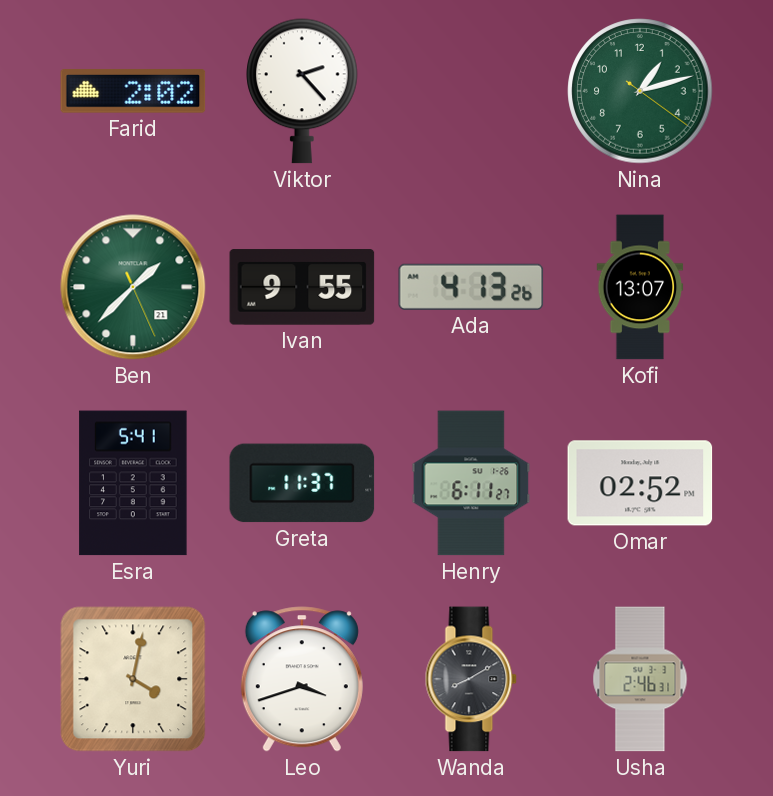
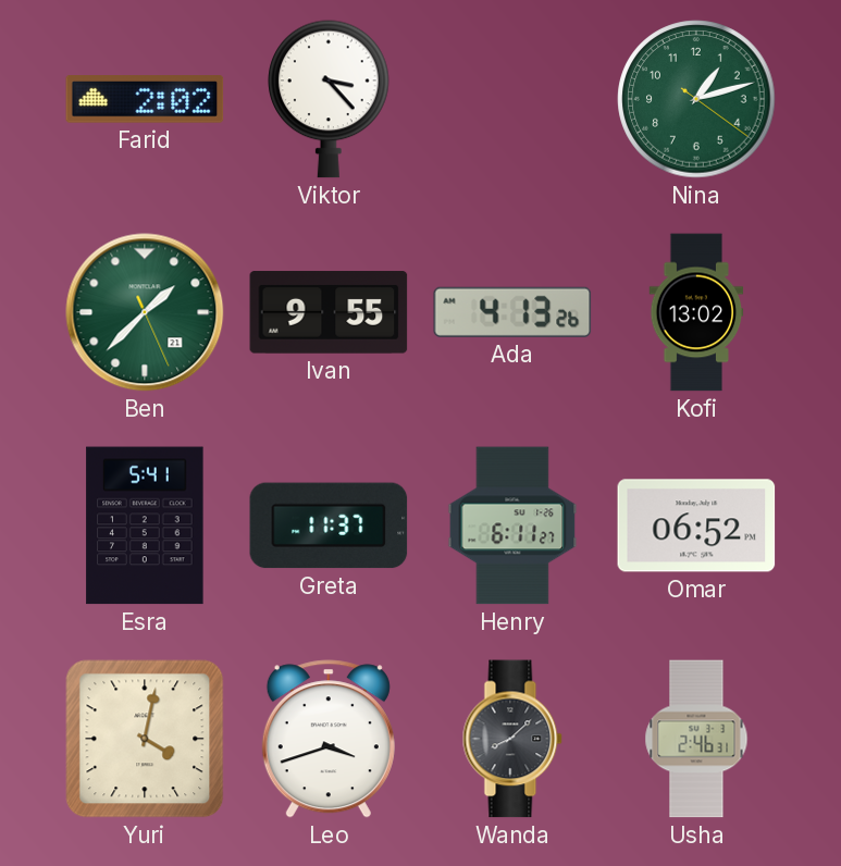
Viktor: 2:23 -> 3:23
Kofi: 13:07 -> 13:02
Omar: 02:52 -> 06:52
Wanda: 8:10 -> 8:08
